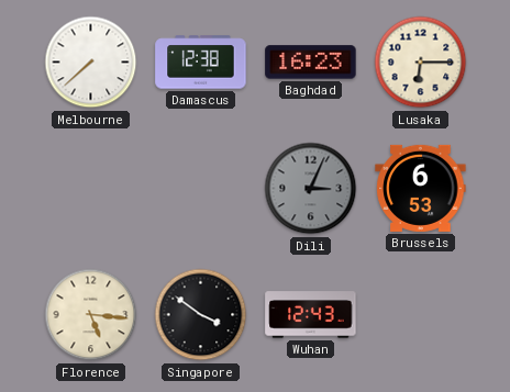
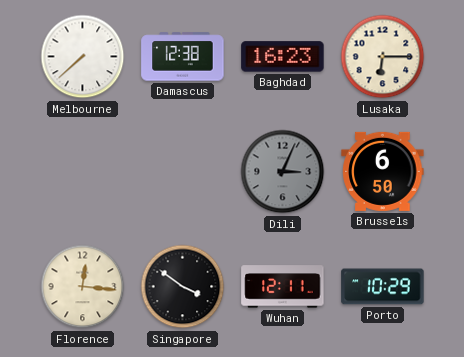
Brussels: 6:53 -> 6:50
Florence: 5:16 -> 12:16
Wuhan: 12:43 -> 12:11
Porto: none -> 10:29
